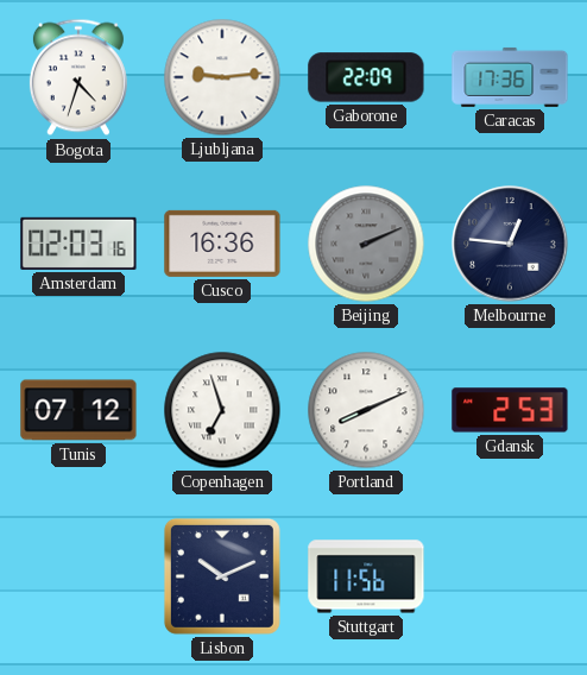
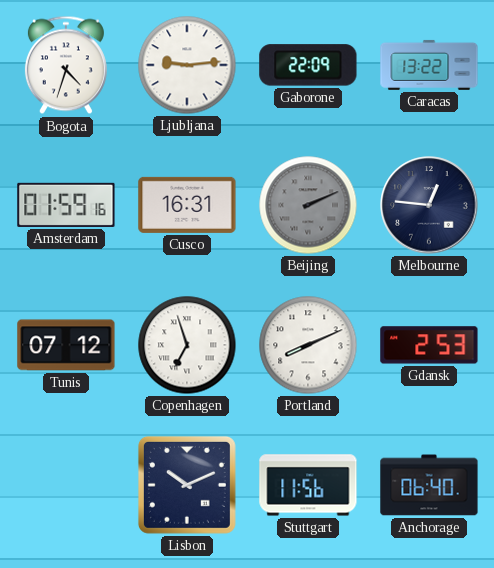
Caracas: 17:36 -> 13:22
Amsterdam: 02:03 -> 01:59
Cusco: 16:36 -> 16:31
Anchorage: none -> 06:40
